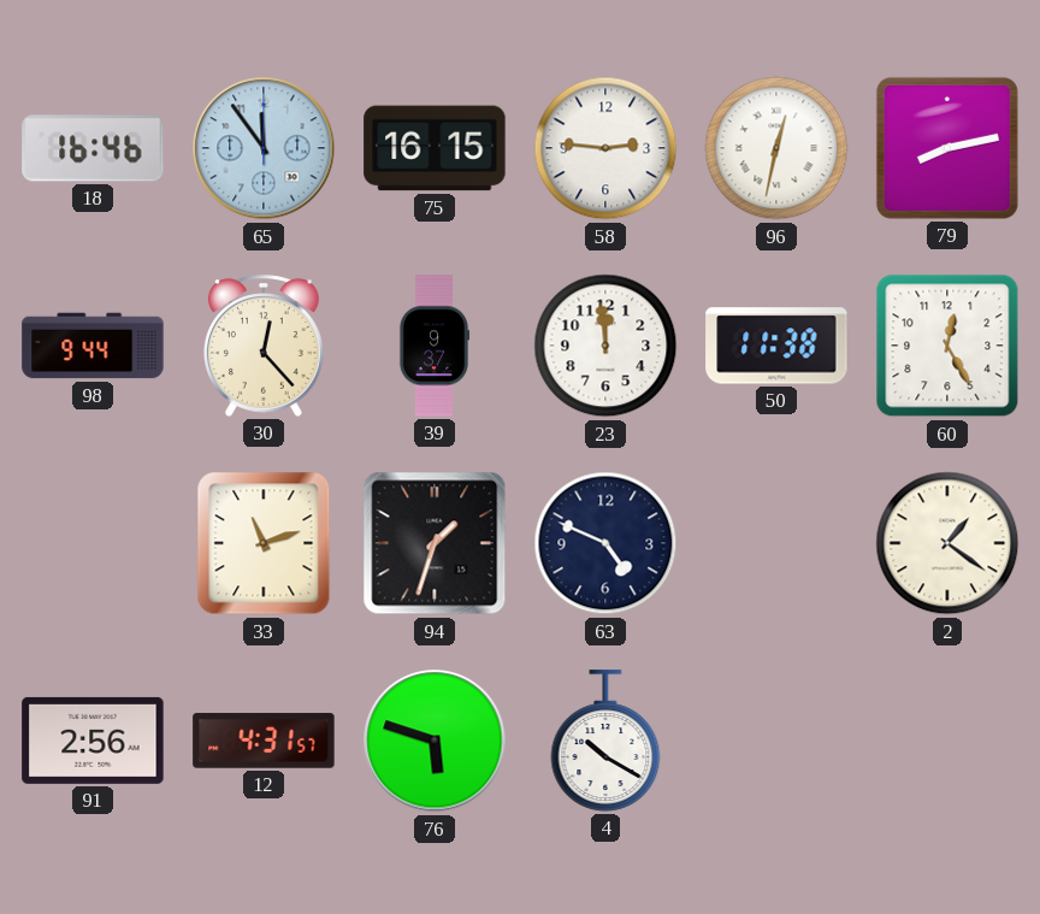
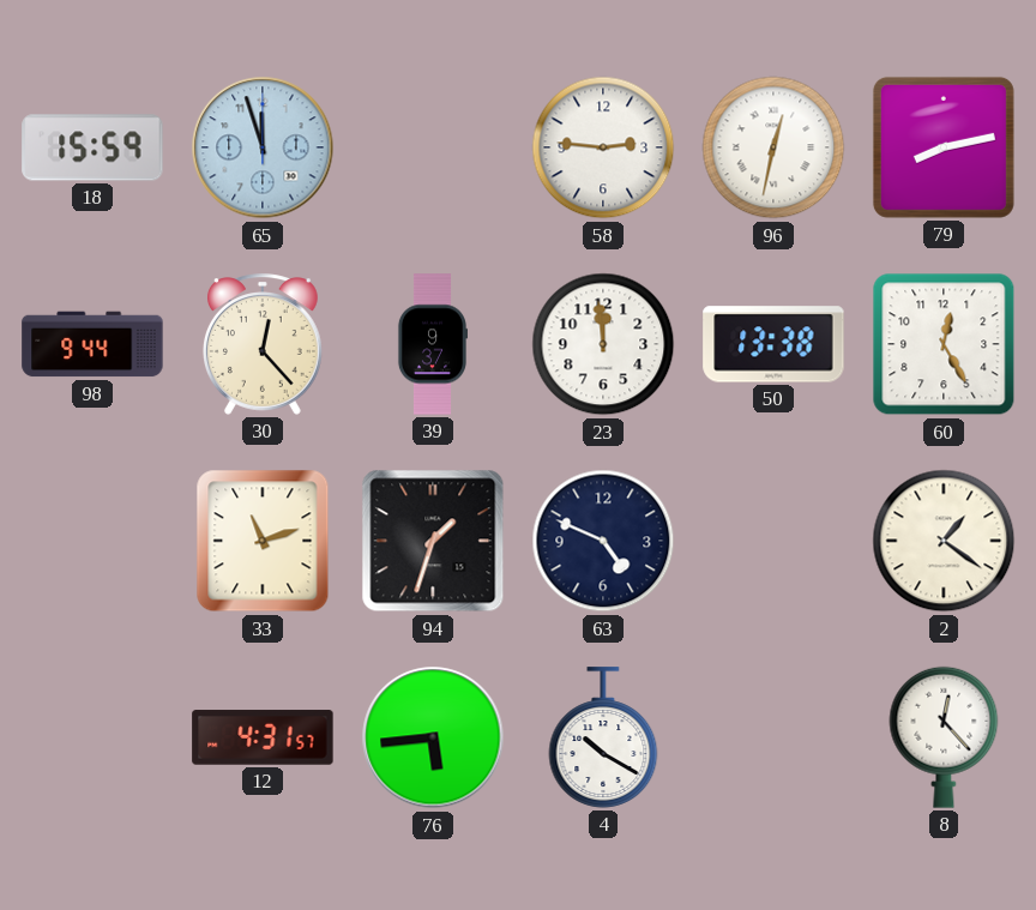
18: 16:46 -> 15:59
65: 11:54 -> 11:57
75: 16:15 -> none
50: 11:38 -> 13:38
91: 2:56 -> none
76: 5:48 -> 5:44
8: none -> 12:23
